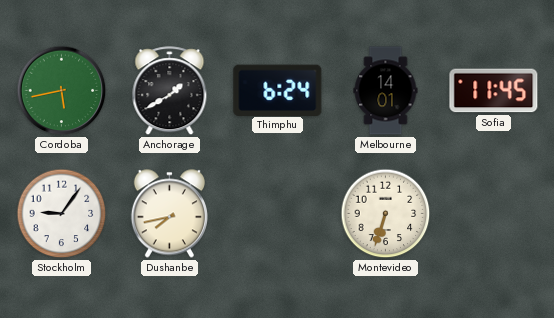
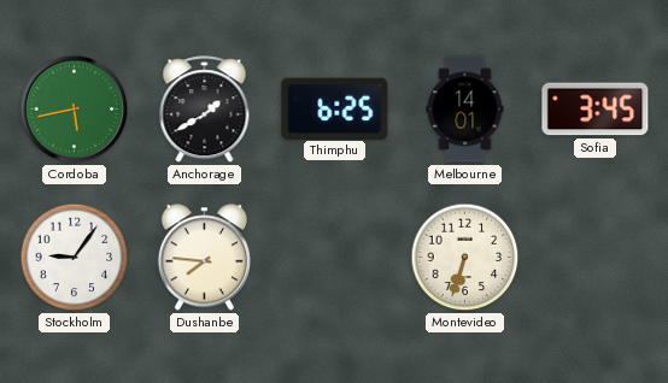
Thimphu: 6:24 -> 6:25
Sofia: 11:45 -> 3:45
Dushanbe: 7:43 -> 7:46
